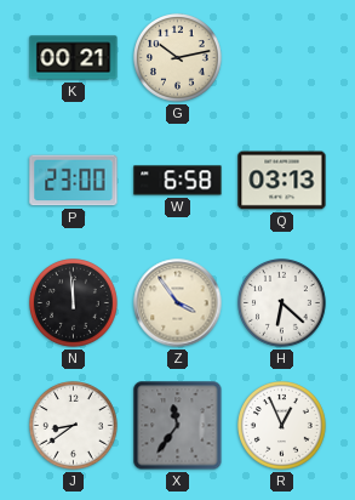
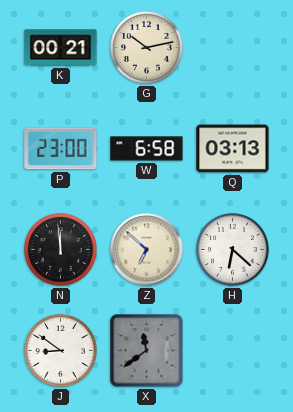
Z: 3:54 -> 6:52
J: 8:39 -> 8:51
X: 11:36 -> 11:39
R: 12:56 -> none
